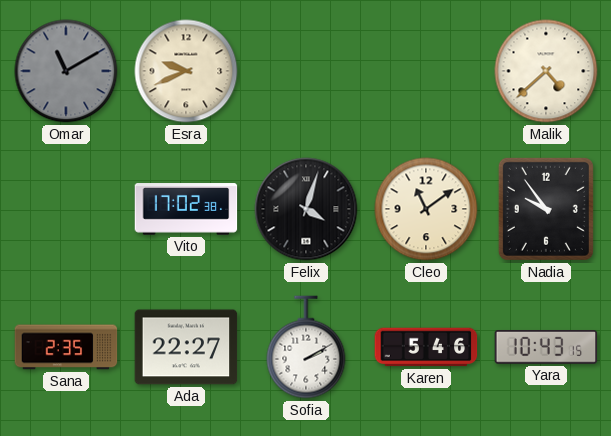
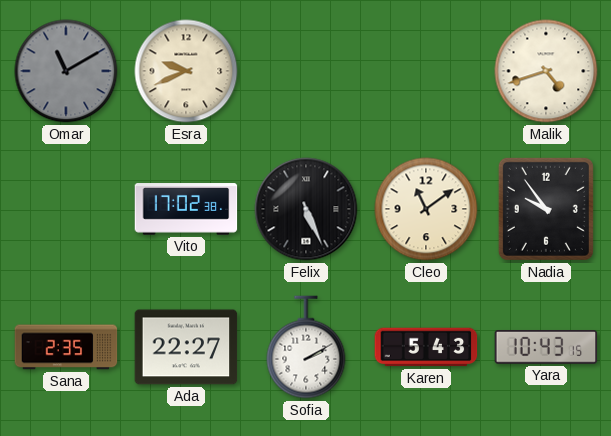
Malik: 4:38 -> 4:42
Felix: 4:03 -> 5:26
Karen: 5:46 -> 5:43
